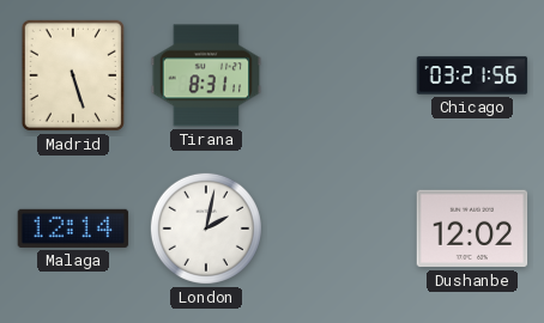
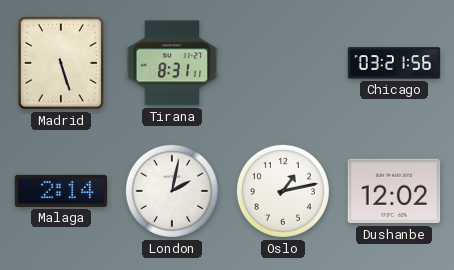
Malaga: 12:14 -> 2:14
Oslo: none -> 1:13
